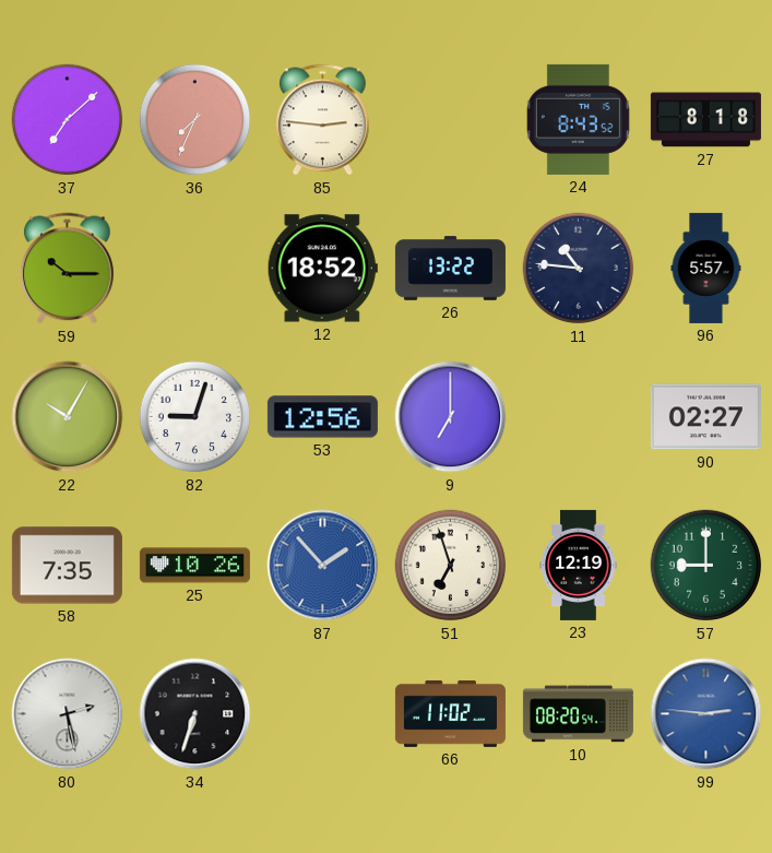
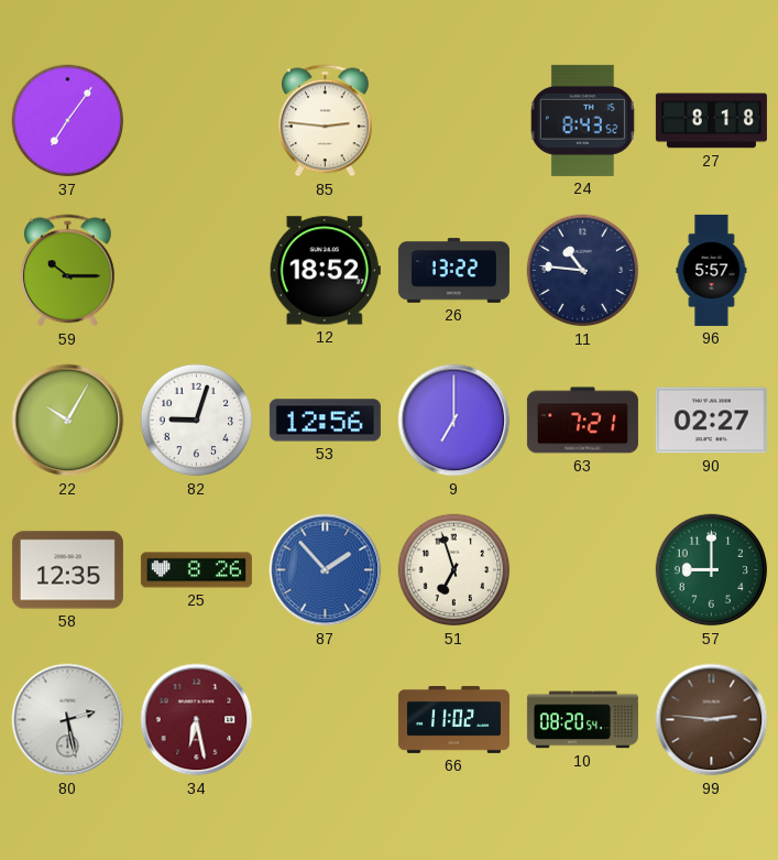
37: 7:08 -> 7:06
36: 7:34 -> none
63: none -> 7:21
58: 7:35 -> 12:35
25: 10:26 -> 8:26
23: 12:19 -> none
34: 6:33 -> 6:28
34 dial: black -> burgundy
99 dial: blue -> brown
